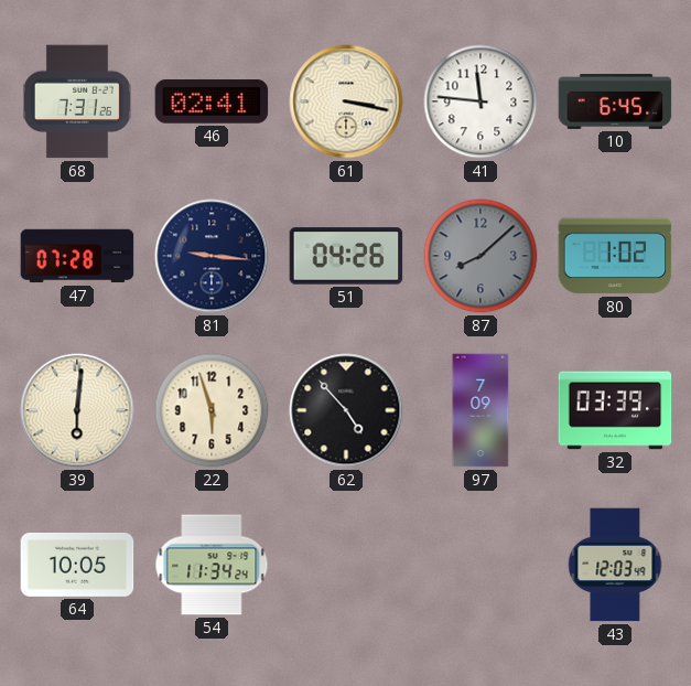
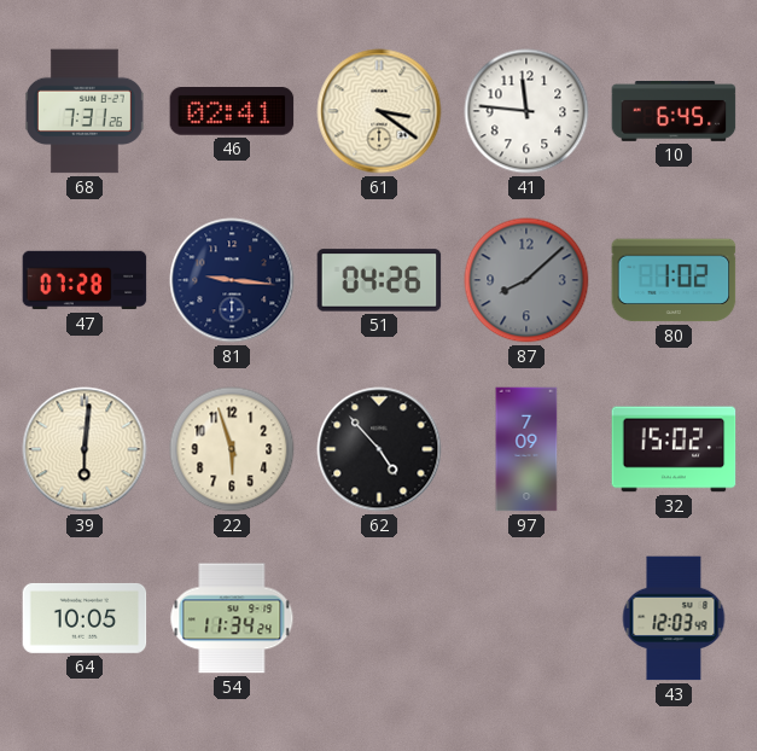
61: 3:17 -> 3:21
32: 03:39 -> 15:02
